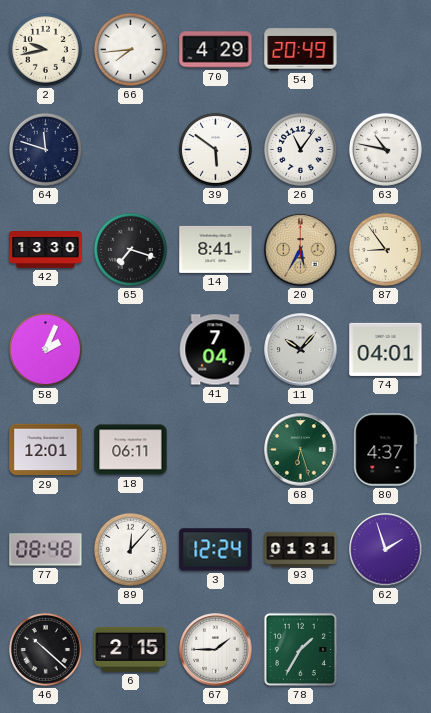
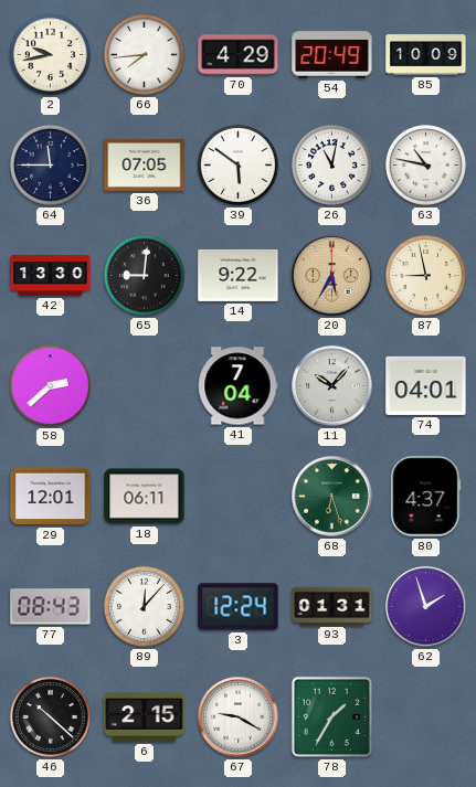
85: none -> 10:09
64: 11:48 -> 11:45
36: none -> 07:05
26: 11:06 -> 11:02
65: 7:18 -> 9:01
14: 8:41 -> 9:22
87: 8:54 -> 8:58
58: 2:04 -> 2:38
77: 08:48 -> 08:43
67: 1:45 -> 9:20
